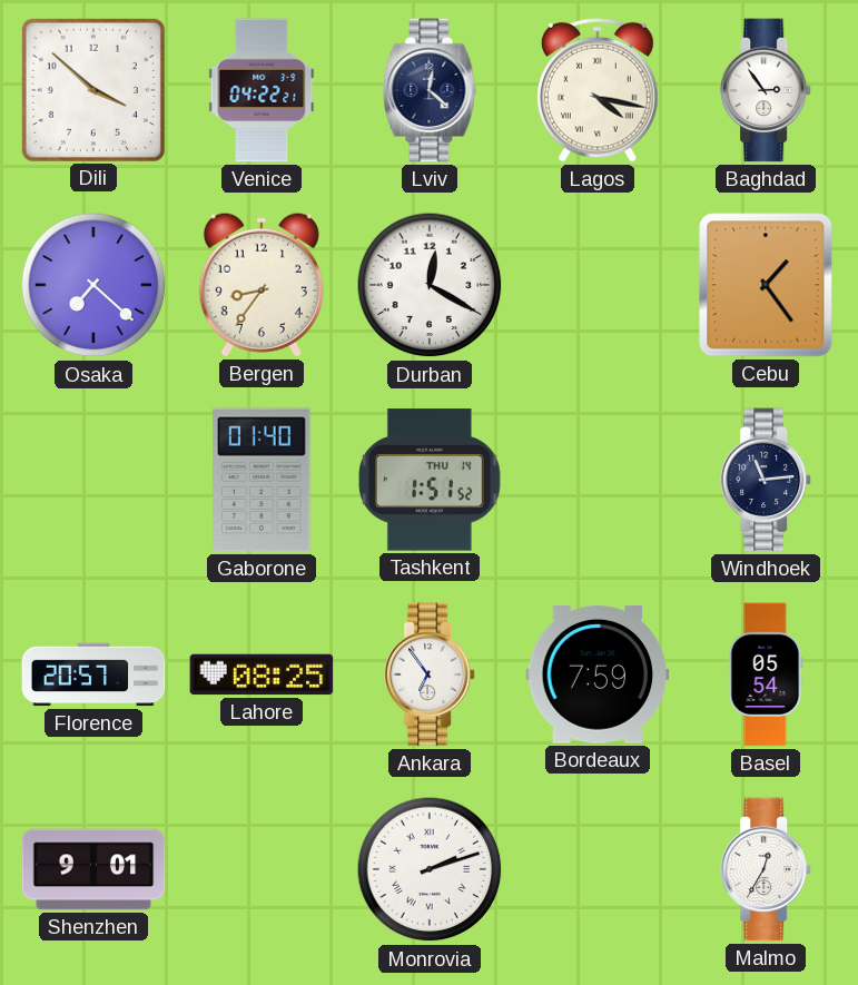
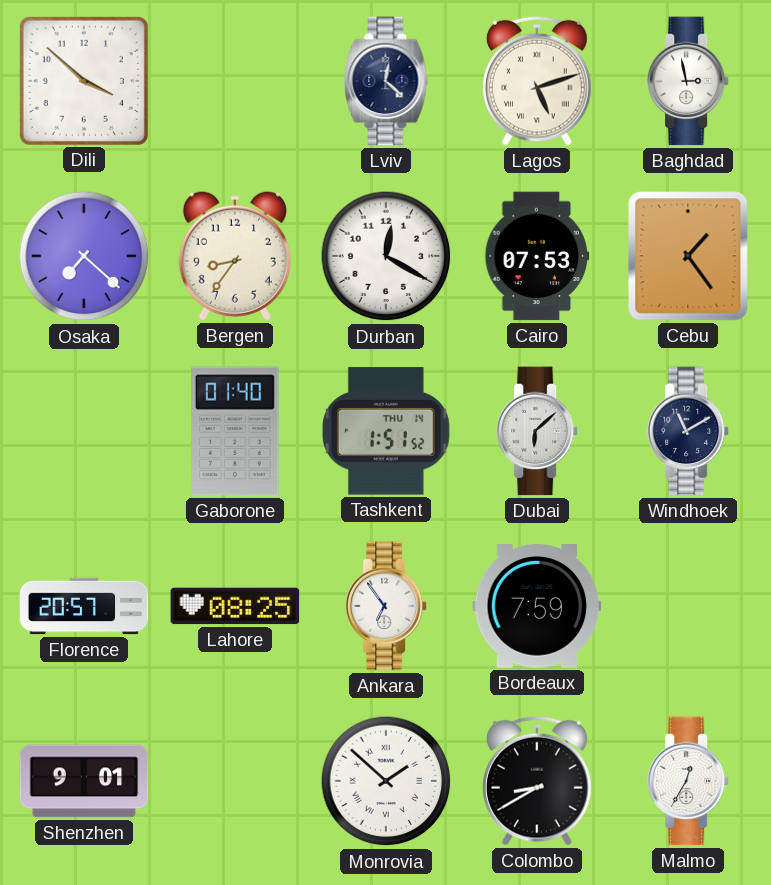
Venice: 04:22 -> none
Lagos: 4:17 -> 5:12
Baghdad: 2:54 -> 2:58
Cairo: none -> 07:53
Dubai: none -> 6:08
Windhoek: 11:14 -> 11:10
Basel: 05:54 -> none
Monrovia: 2:12 -> 1:52
Colombo: none -> 8:40
